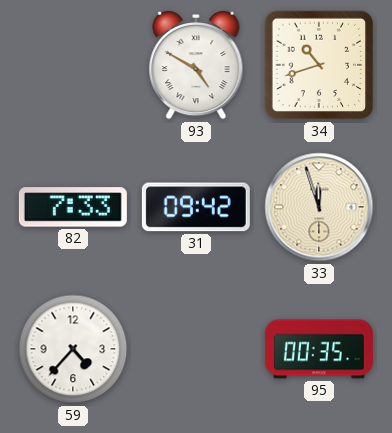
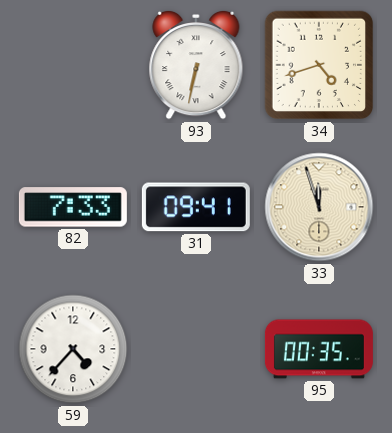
93: 4:50 -> 6:32
34: 10:42 -> 4:42
31: 09:42 -> 09:41
